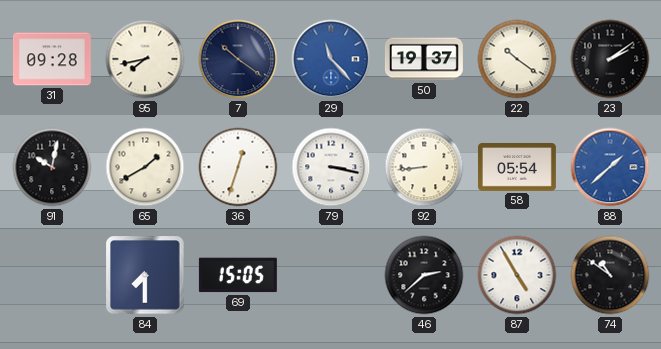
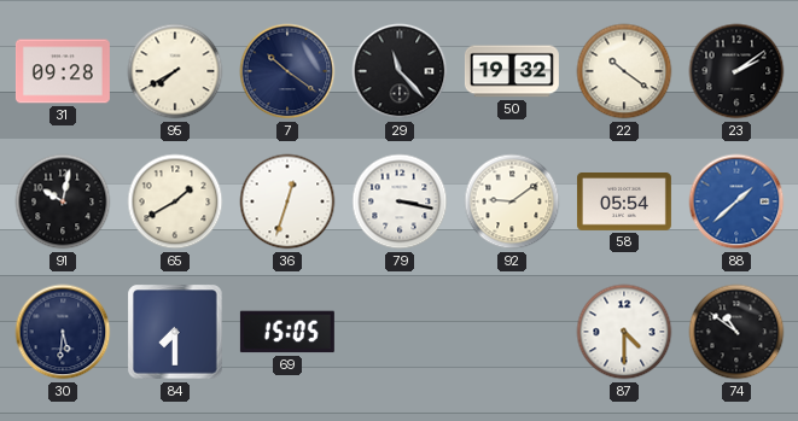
95: 7:43 -> 7:40
29 dial: blue -> black
50: 19:37 -> 19:32
92: 8:44 -> 9:09
30: none -> 5:31
46: 2:38 -> none
87: 4:55 -> 4:30
